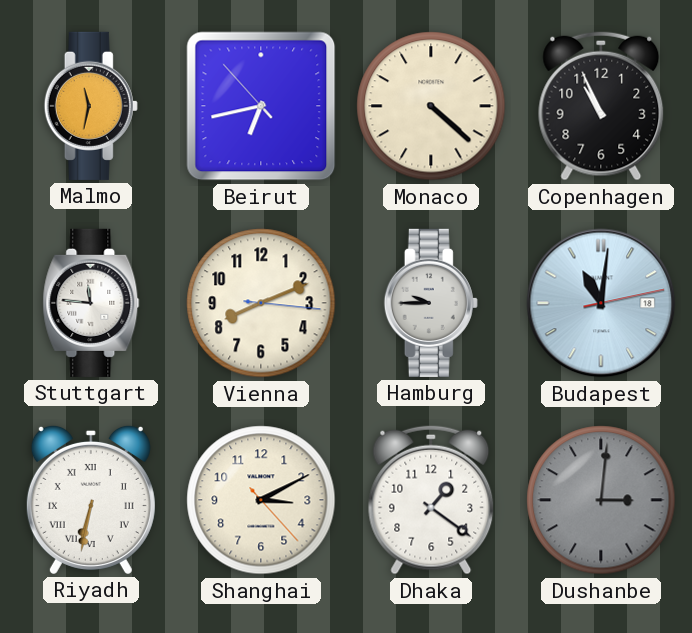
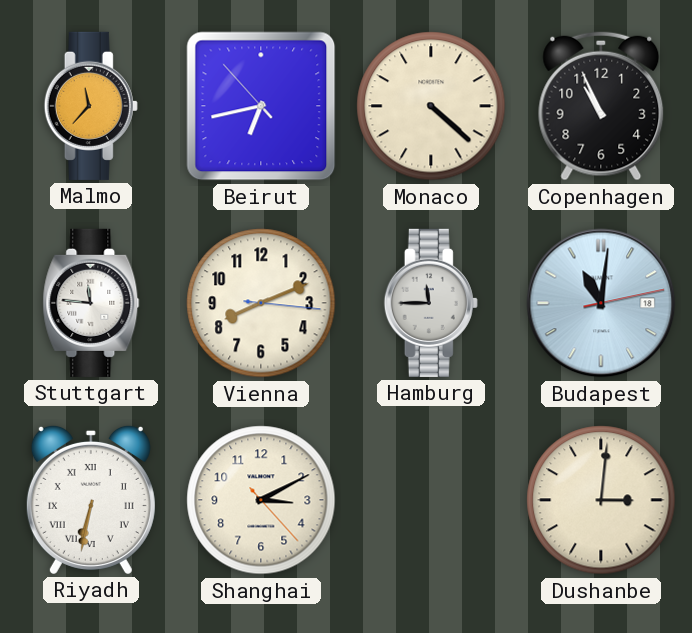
Malmo: 11:32 -> 11:37
Hamburg: 9:45 -> 11:45
Dhaka: 1:21 -> none
Dushanbe dial: grey -> cream
